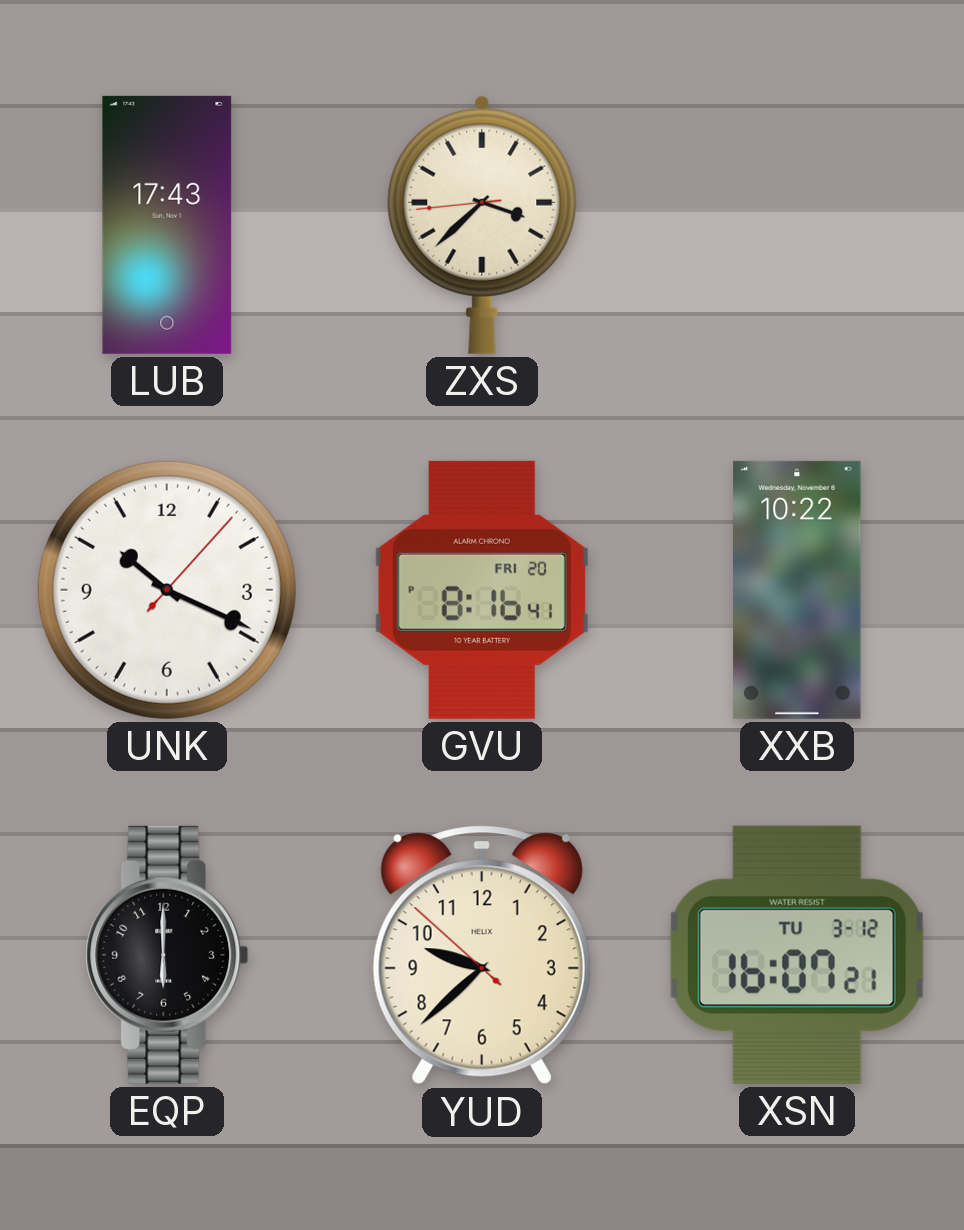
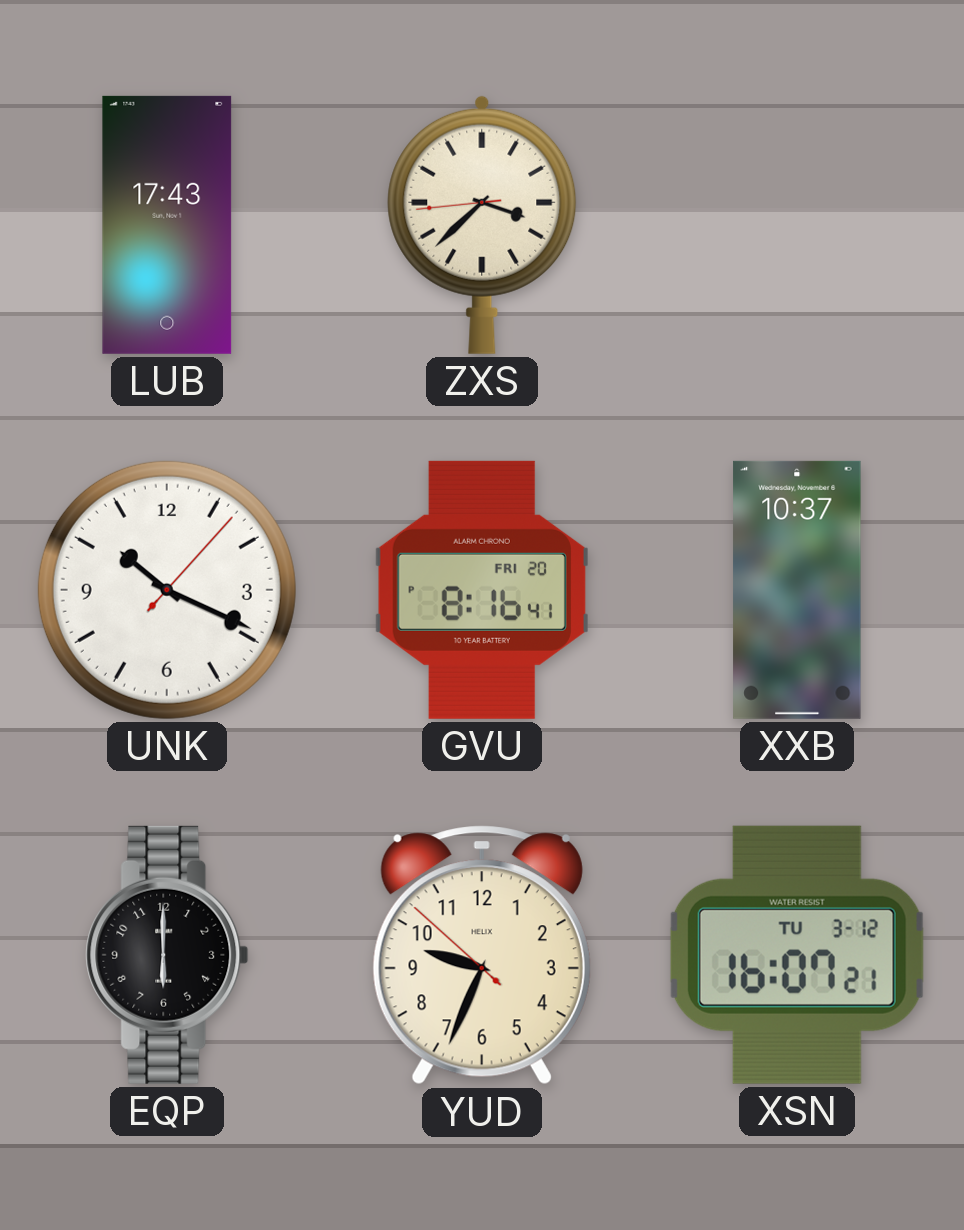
XXB: 10:22 -> 10:37
YUD: 9:37 -> 9:33
